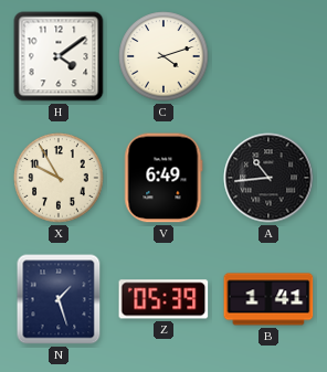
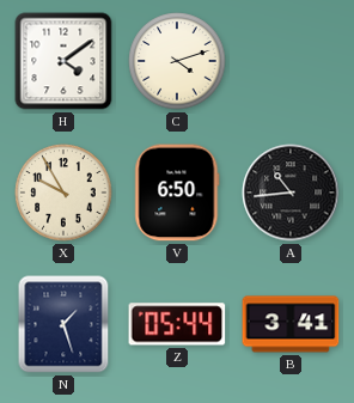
V: 6:49 -> 6:50
Z: 05:39 -> 05:44
B: 1:41 -> 3:41
